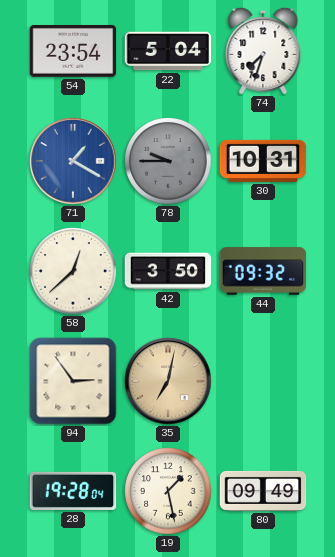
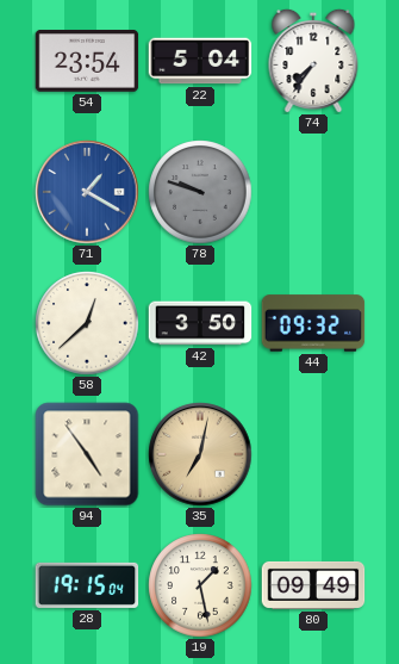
74: 7:33 -> 7:36
78: 9:45 -> 9:48
30: 10:31 -> none
94: 2:54 -> 4:54
28: 19:28 -> 19:15
